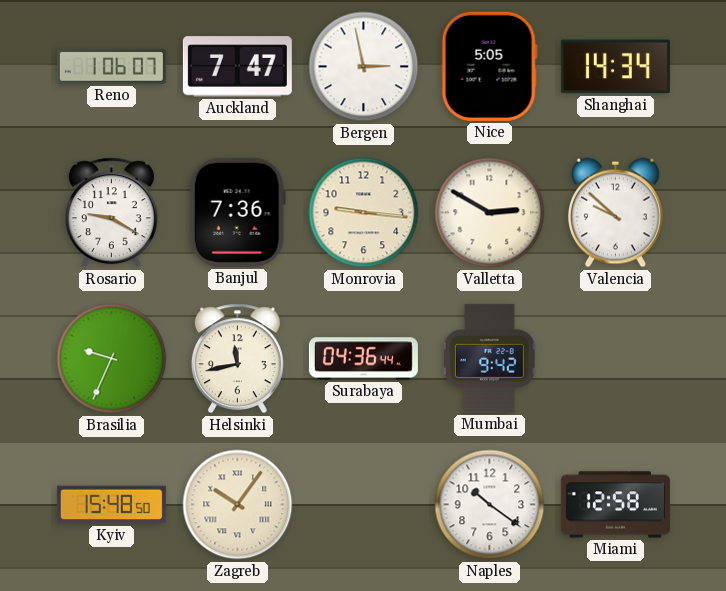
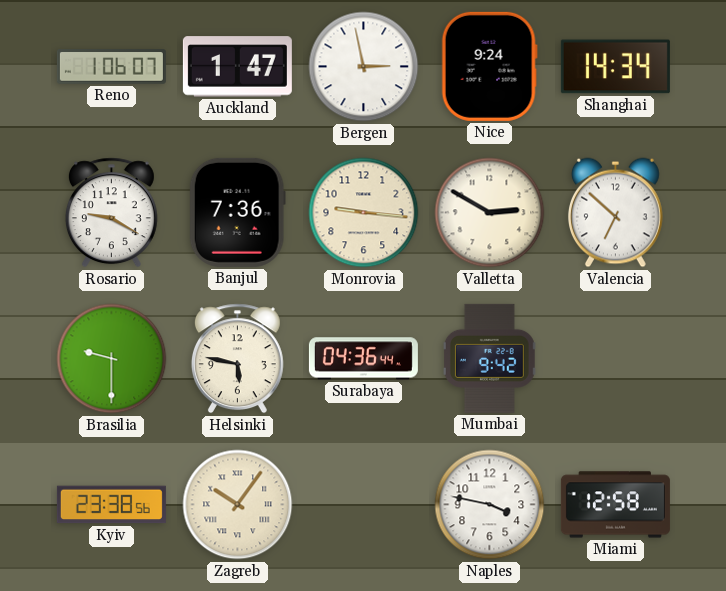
Auckland: 7:47 -> 1:47
Nice: 5:05 -> 9:24
Valencia: 9:52 -> 6:52
Brasilia: 9:34 -> 9:30
Helsinki: 11:43 -> 5:47
Kyiv: 15:48 -> 23:38
Naples: 10:21 -> 3:47
